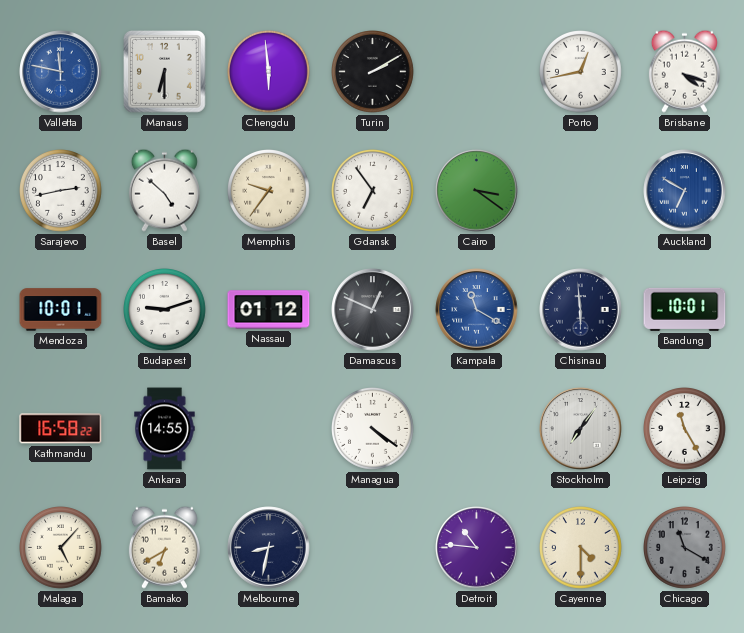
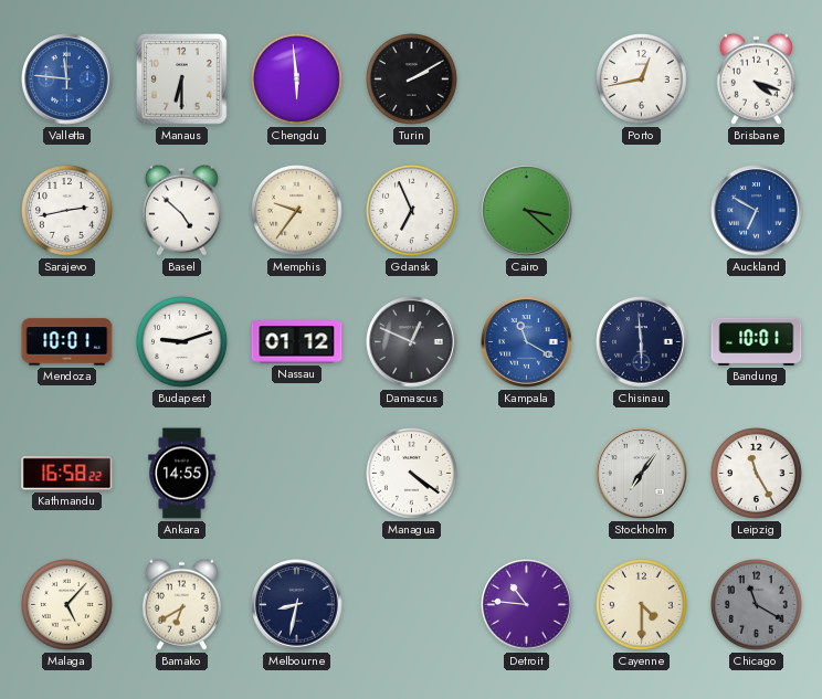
Valletta: 11:47 -> 11:46
Gdansk: 6:54 -> 6:56
Cairo: 3:21 -> 3:22
